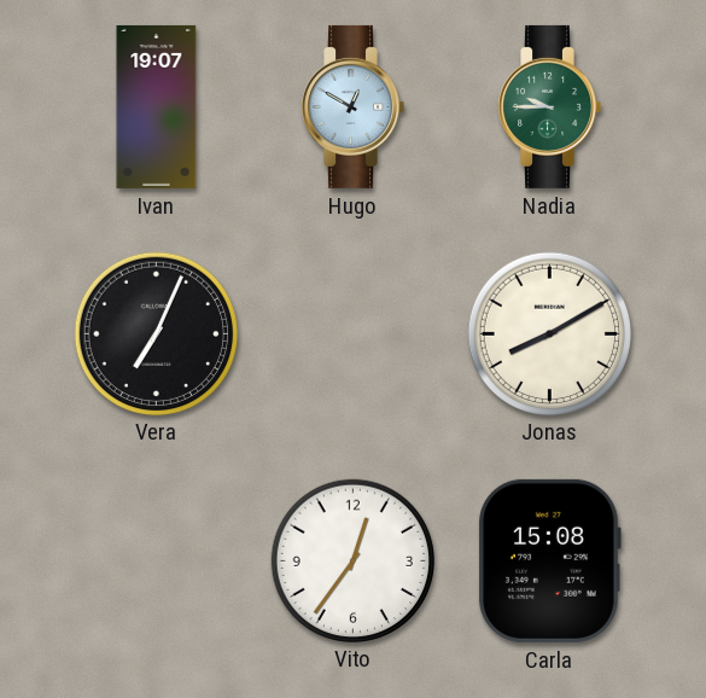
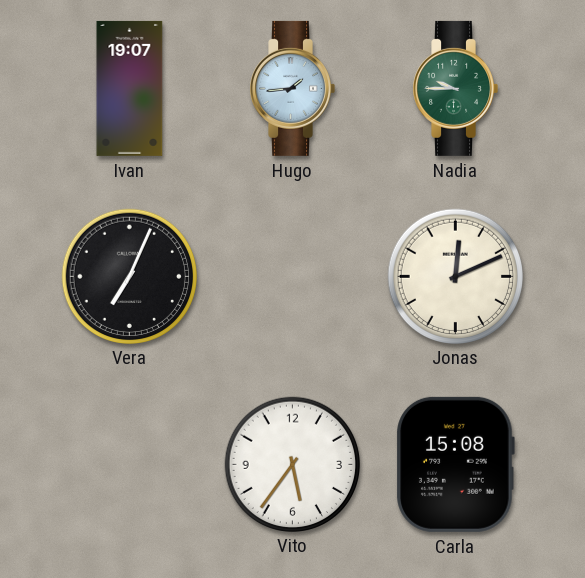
Hugo: 12:50 -> 1:44
Jonas: 8:10 -> 12:11
Vito: 12:36 -> 5:36
